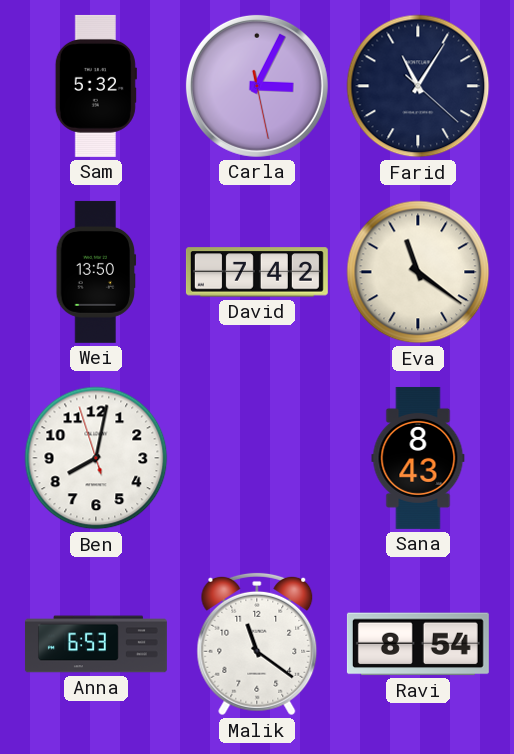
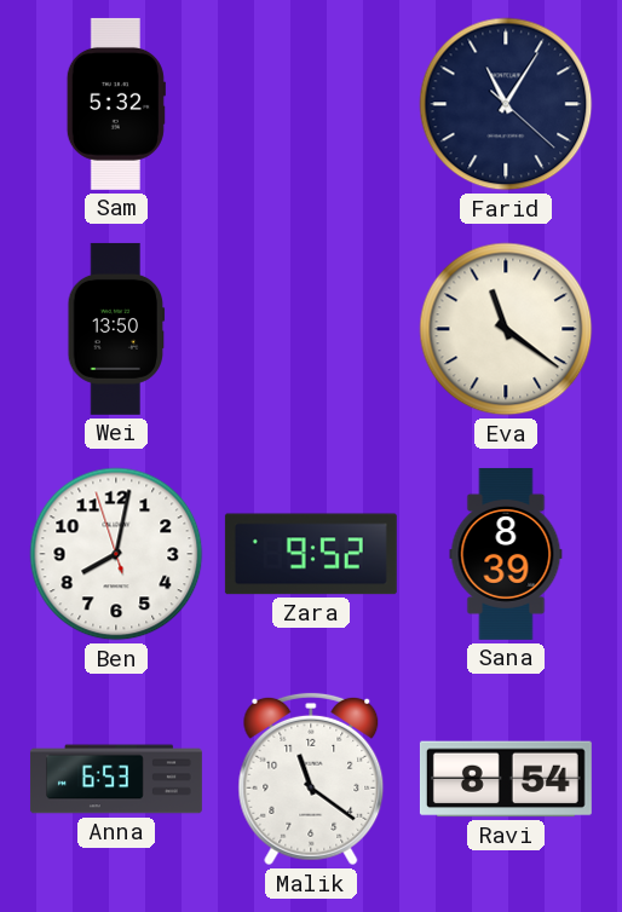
Carla: 3:04 -> none
David: 7:42 -> none
Zara: none -> 9:52
Sana: 8:43 -> 8:39
